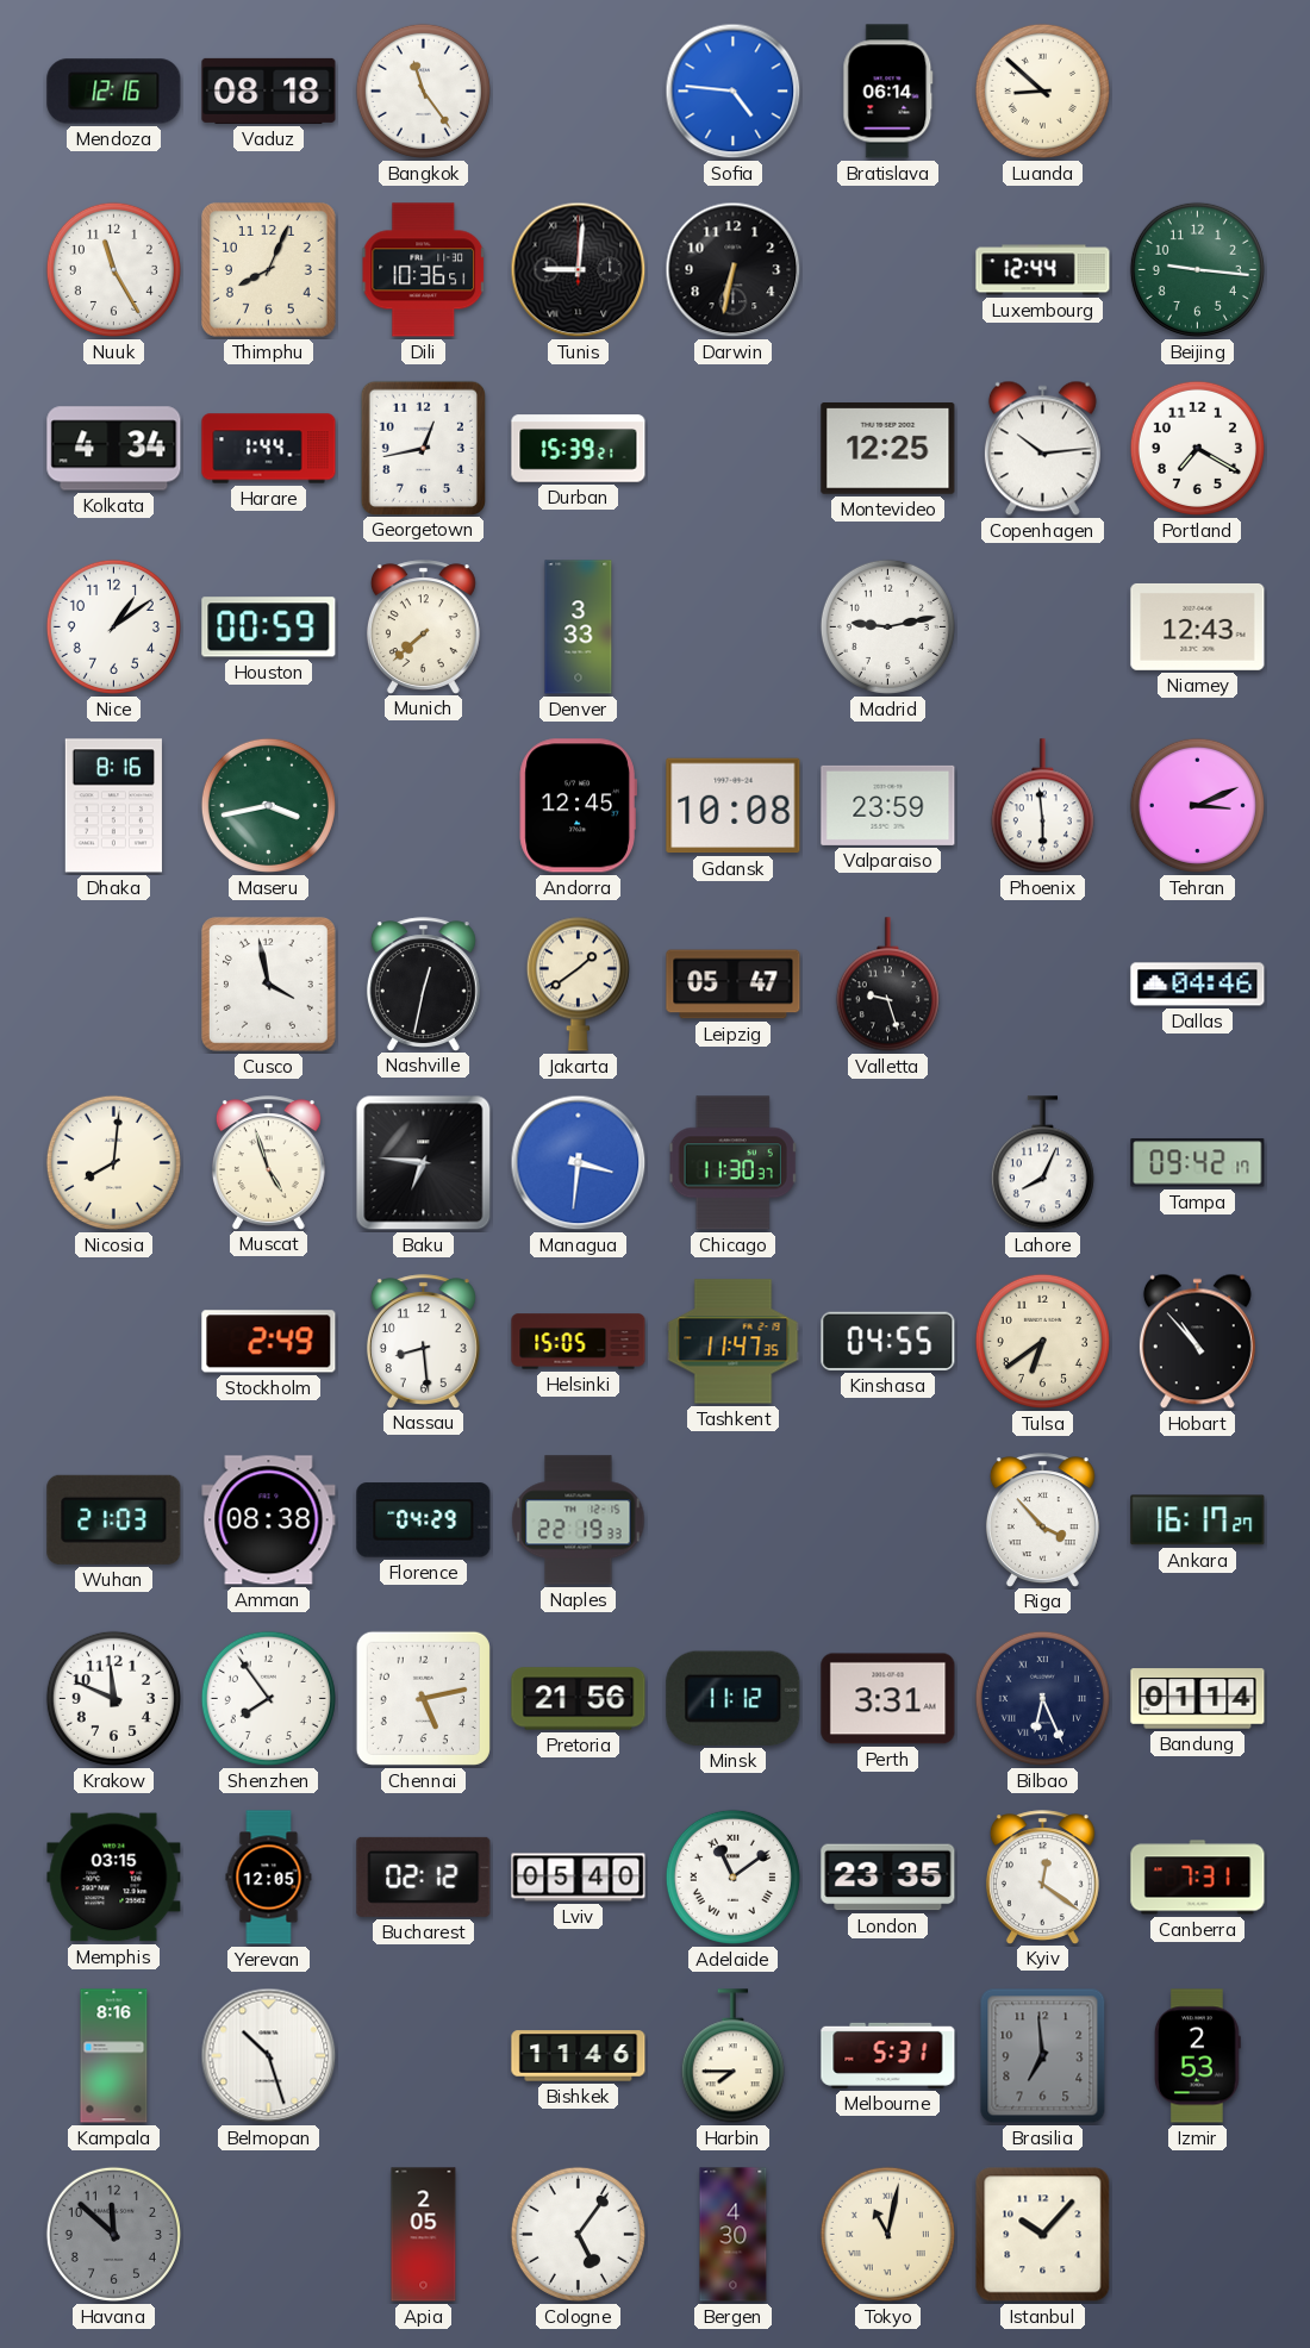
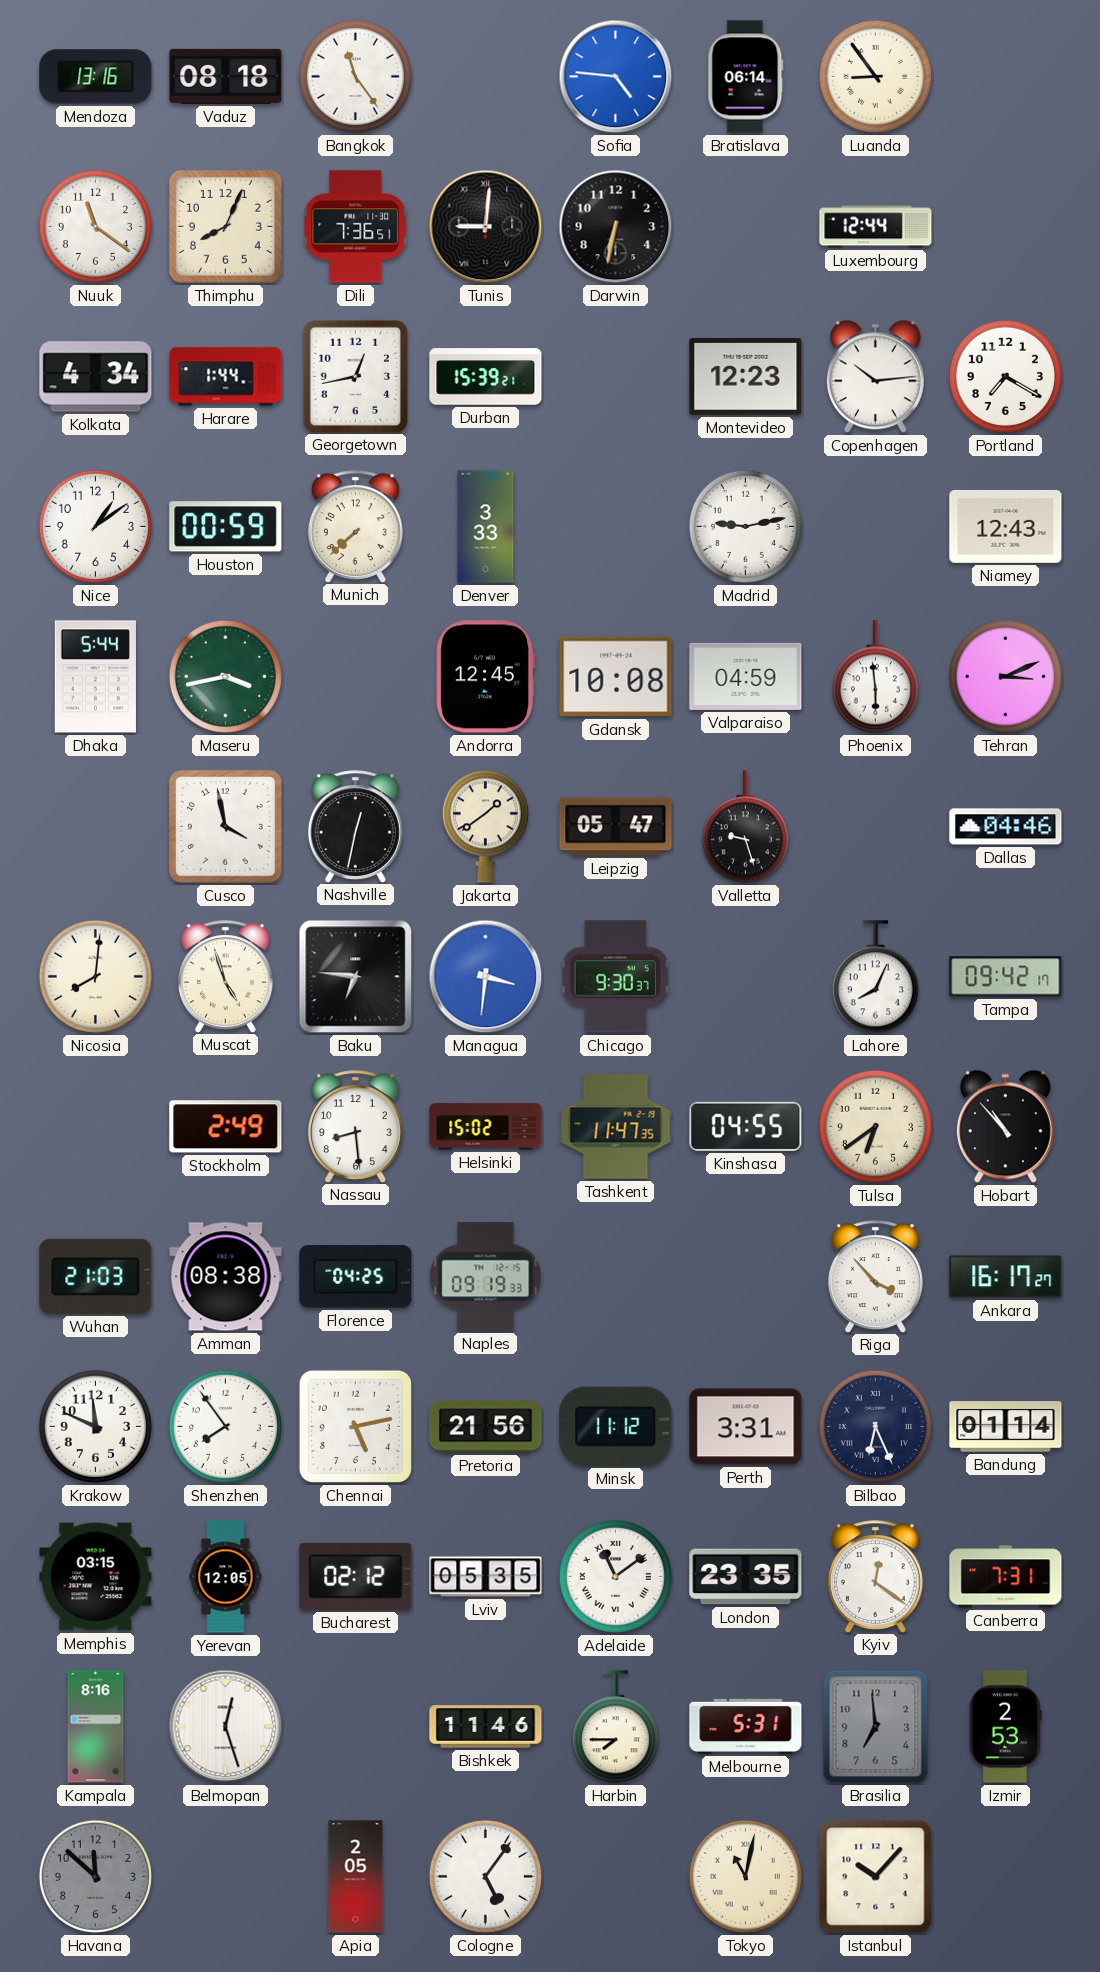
Mendoza: 12:16 -> 13:16
Luanda: 8:52 -> 8:54
Nuuk: 11:25 -> 11:21
Dili: 10:36 -> 7:36
Beijing: 9:16 -> none
Montevideo: 12:25 -> 12:23
Dhaka: 8:16 -> 5:44
Valparaiso: 23:59 -> 04:59
Chicago: 11:30 -> 9:30
Helsinki: 15:05 -> 15:02
Florence: 04:29 -> 04:25
Naples: 22:19 -> 09:19
Lviv: 05:40 -> 05:35
Belmopan: 10:27 -> 12:27
Bergen: 4:30 -> none
